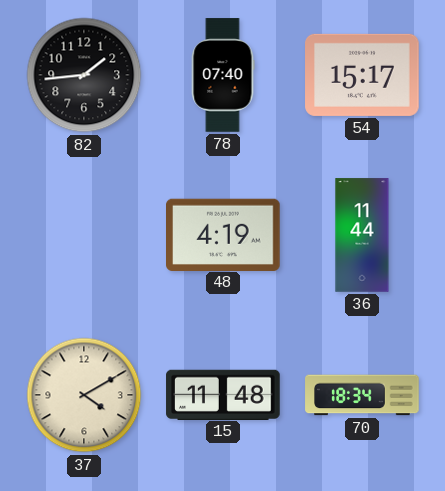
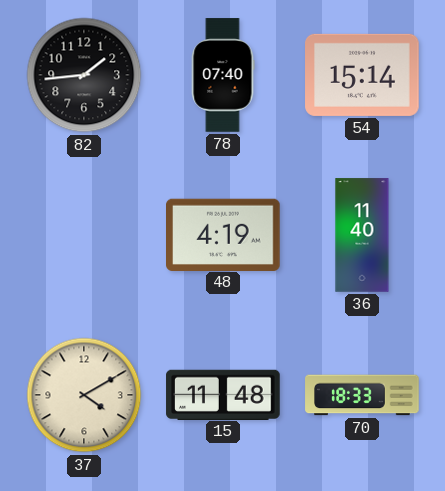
54: 15:17 -> 15:14
36: 11:44 -> 11:40
70: 18:34 -> 18:33
